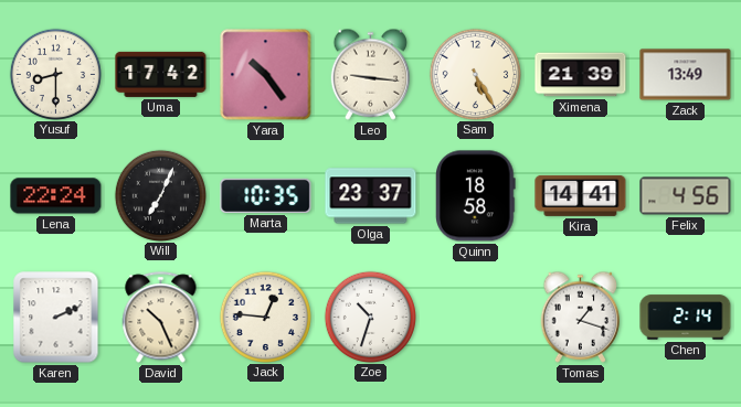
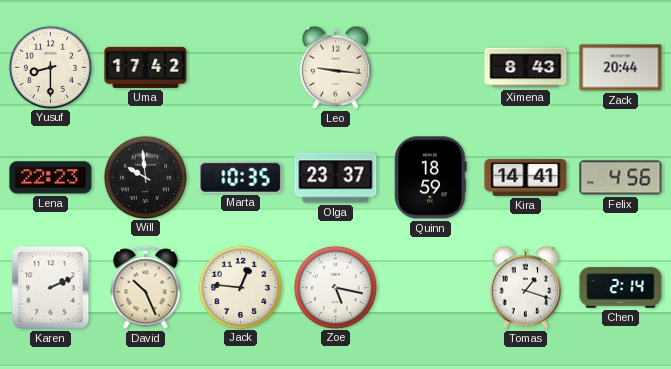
Yara: 10:24 -> none
Sam: 5:25 -> none
Ximena: 21:39 -> 8:43
Zack: 13:49 -> 20:44
Lena: 22:24 -> 22:23
Will: 7:04 -> 9:59
Quinn: 18:58 -> 18:59
Zoe: 10:33 -> 5:17
